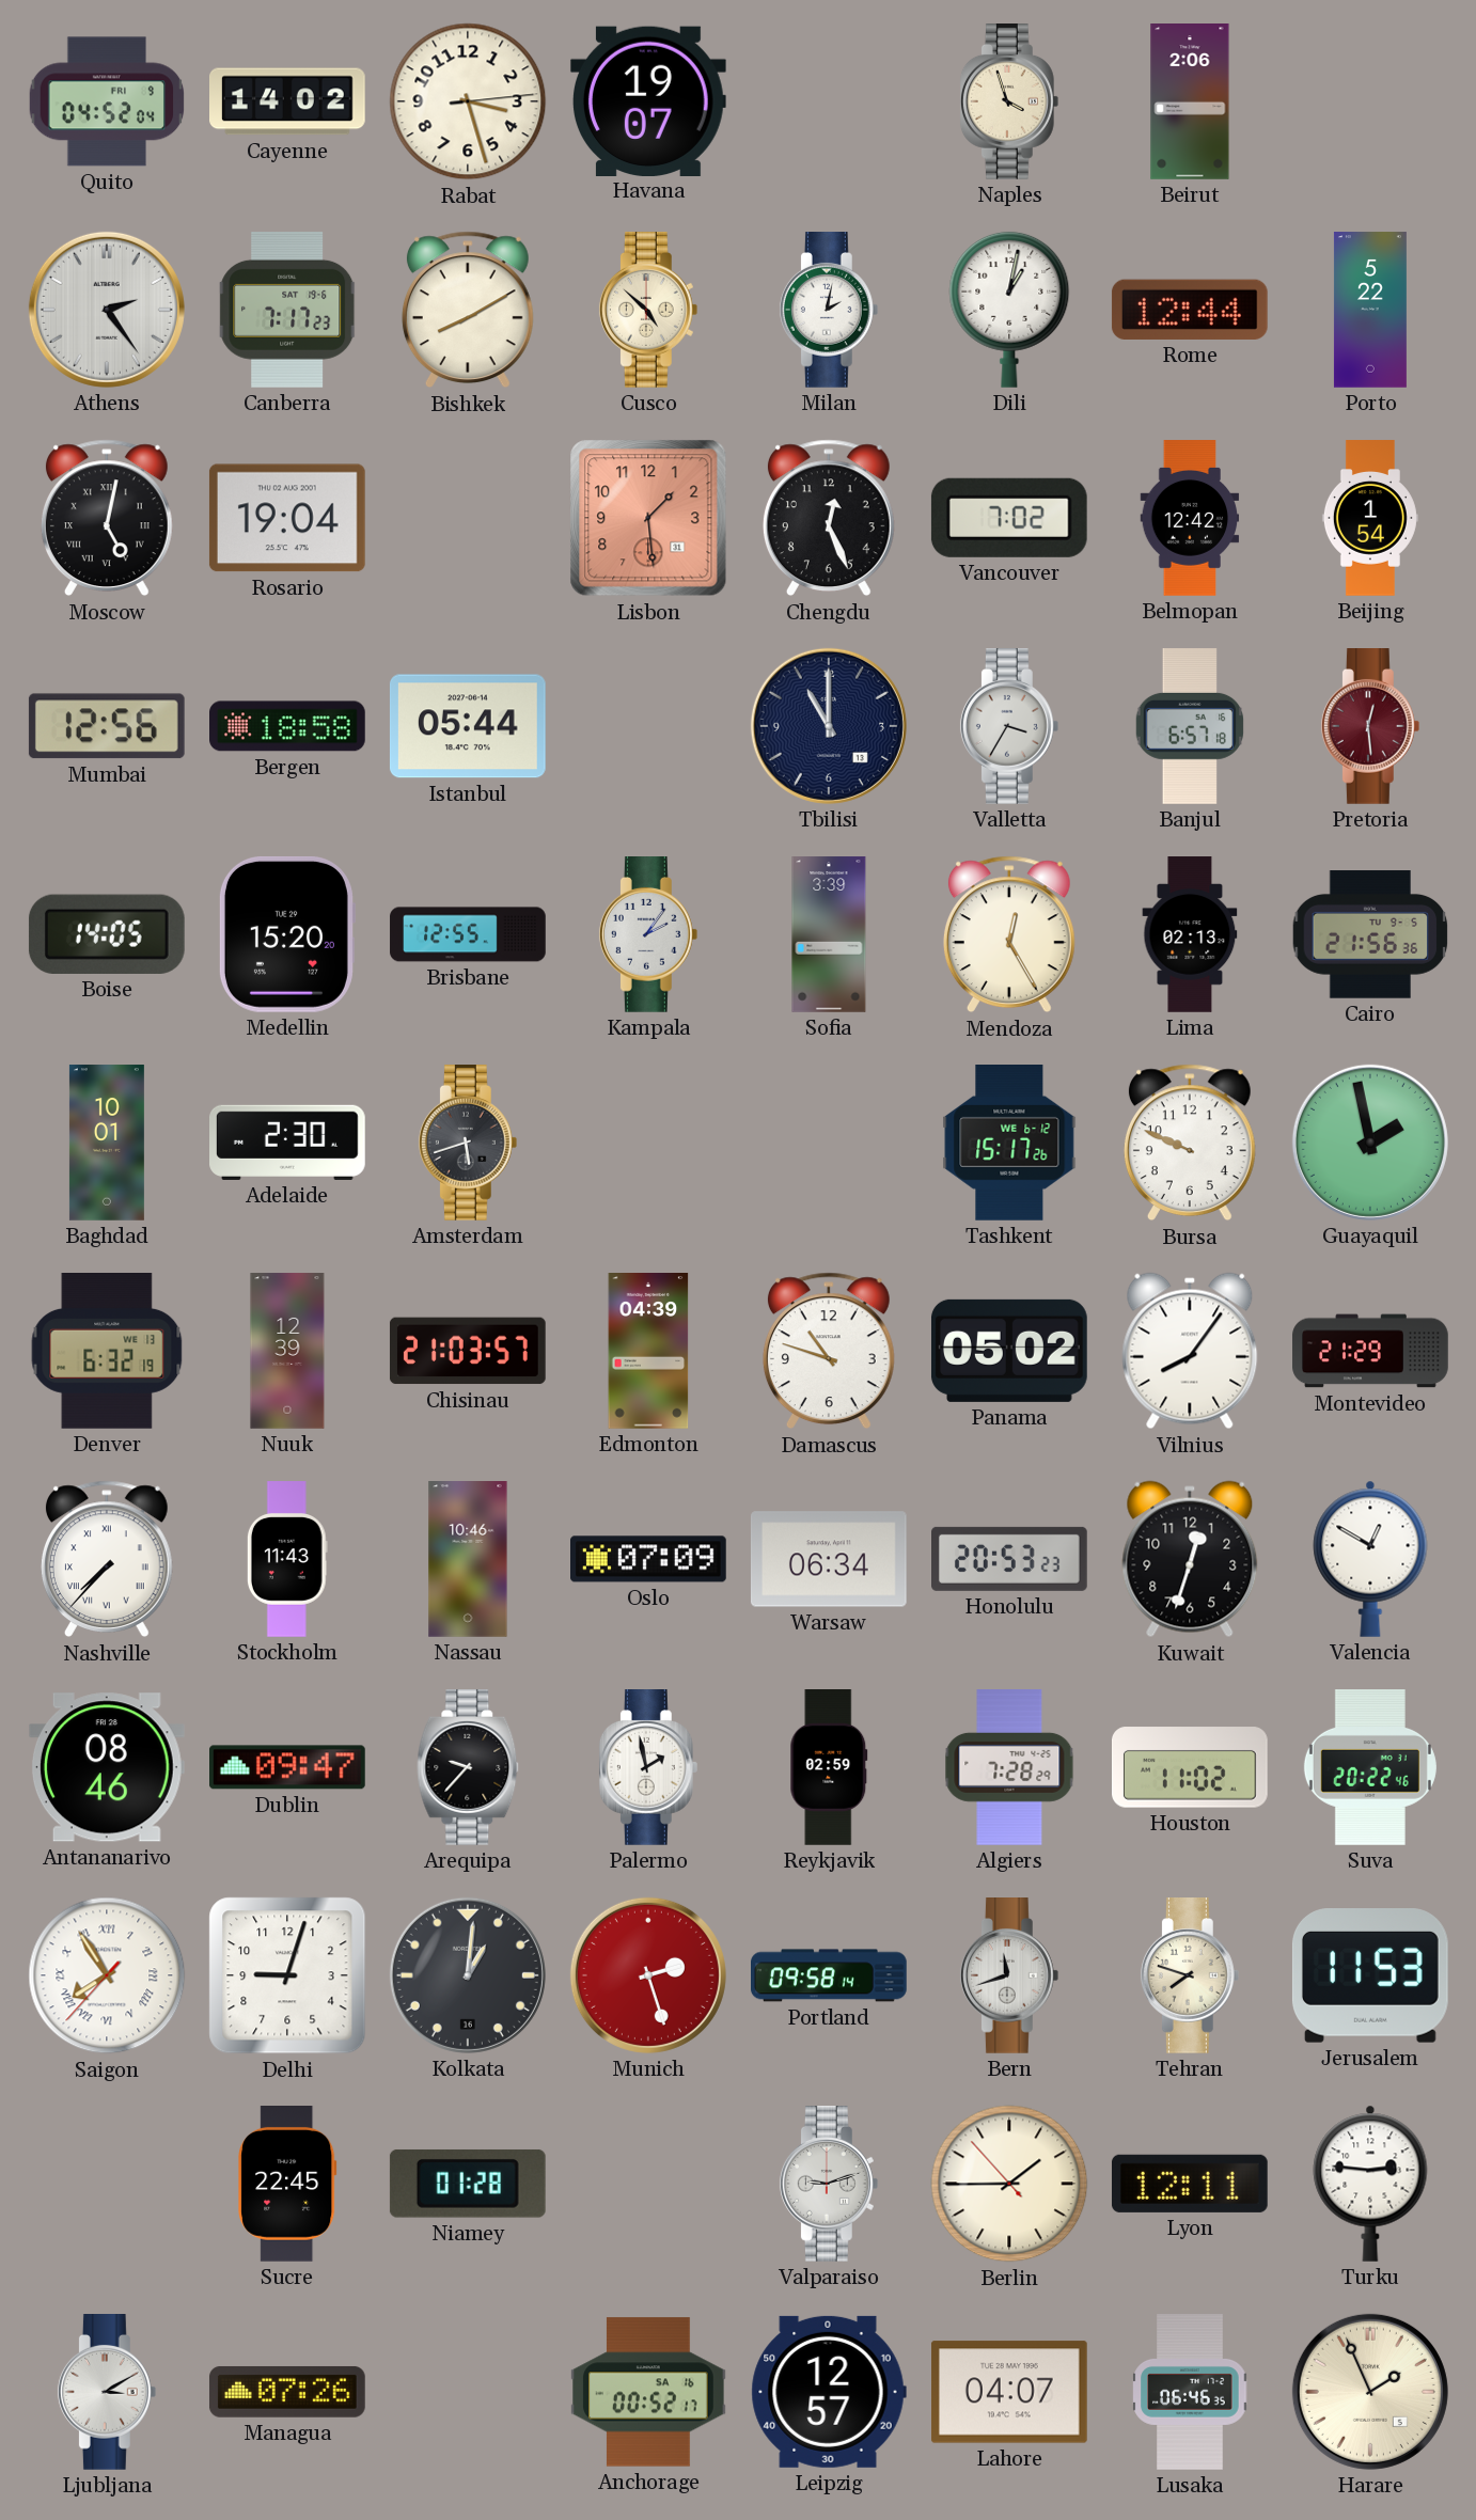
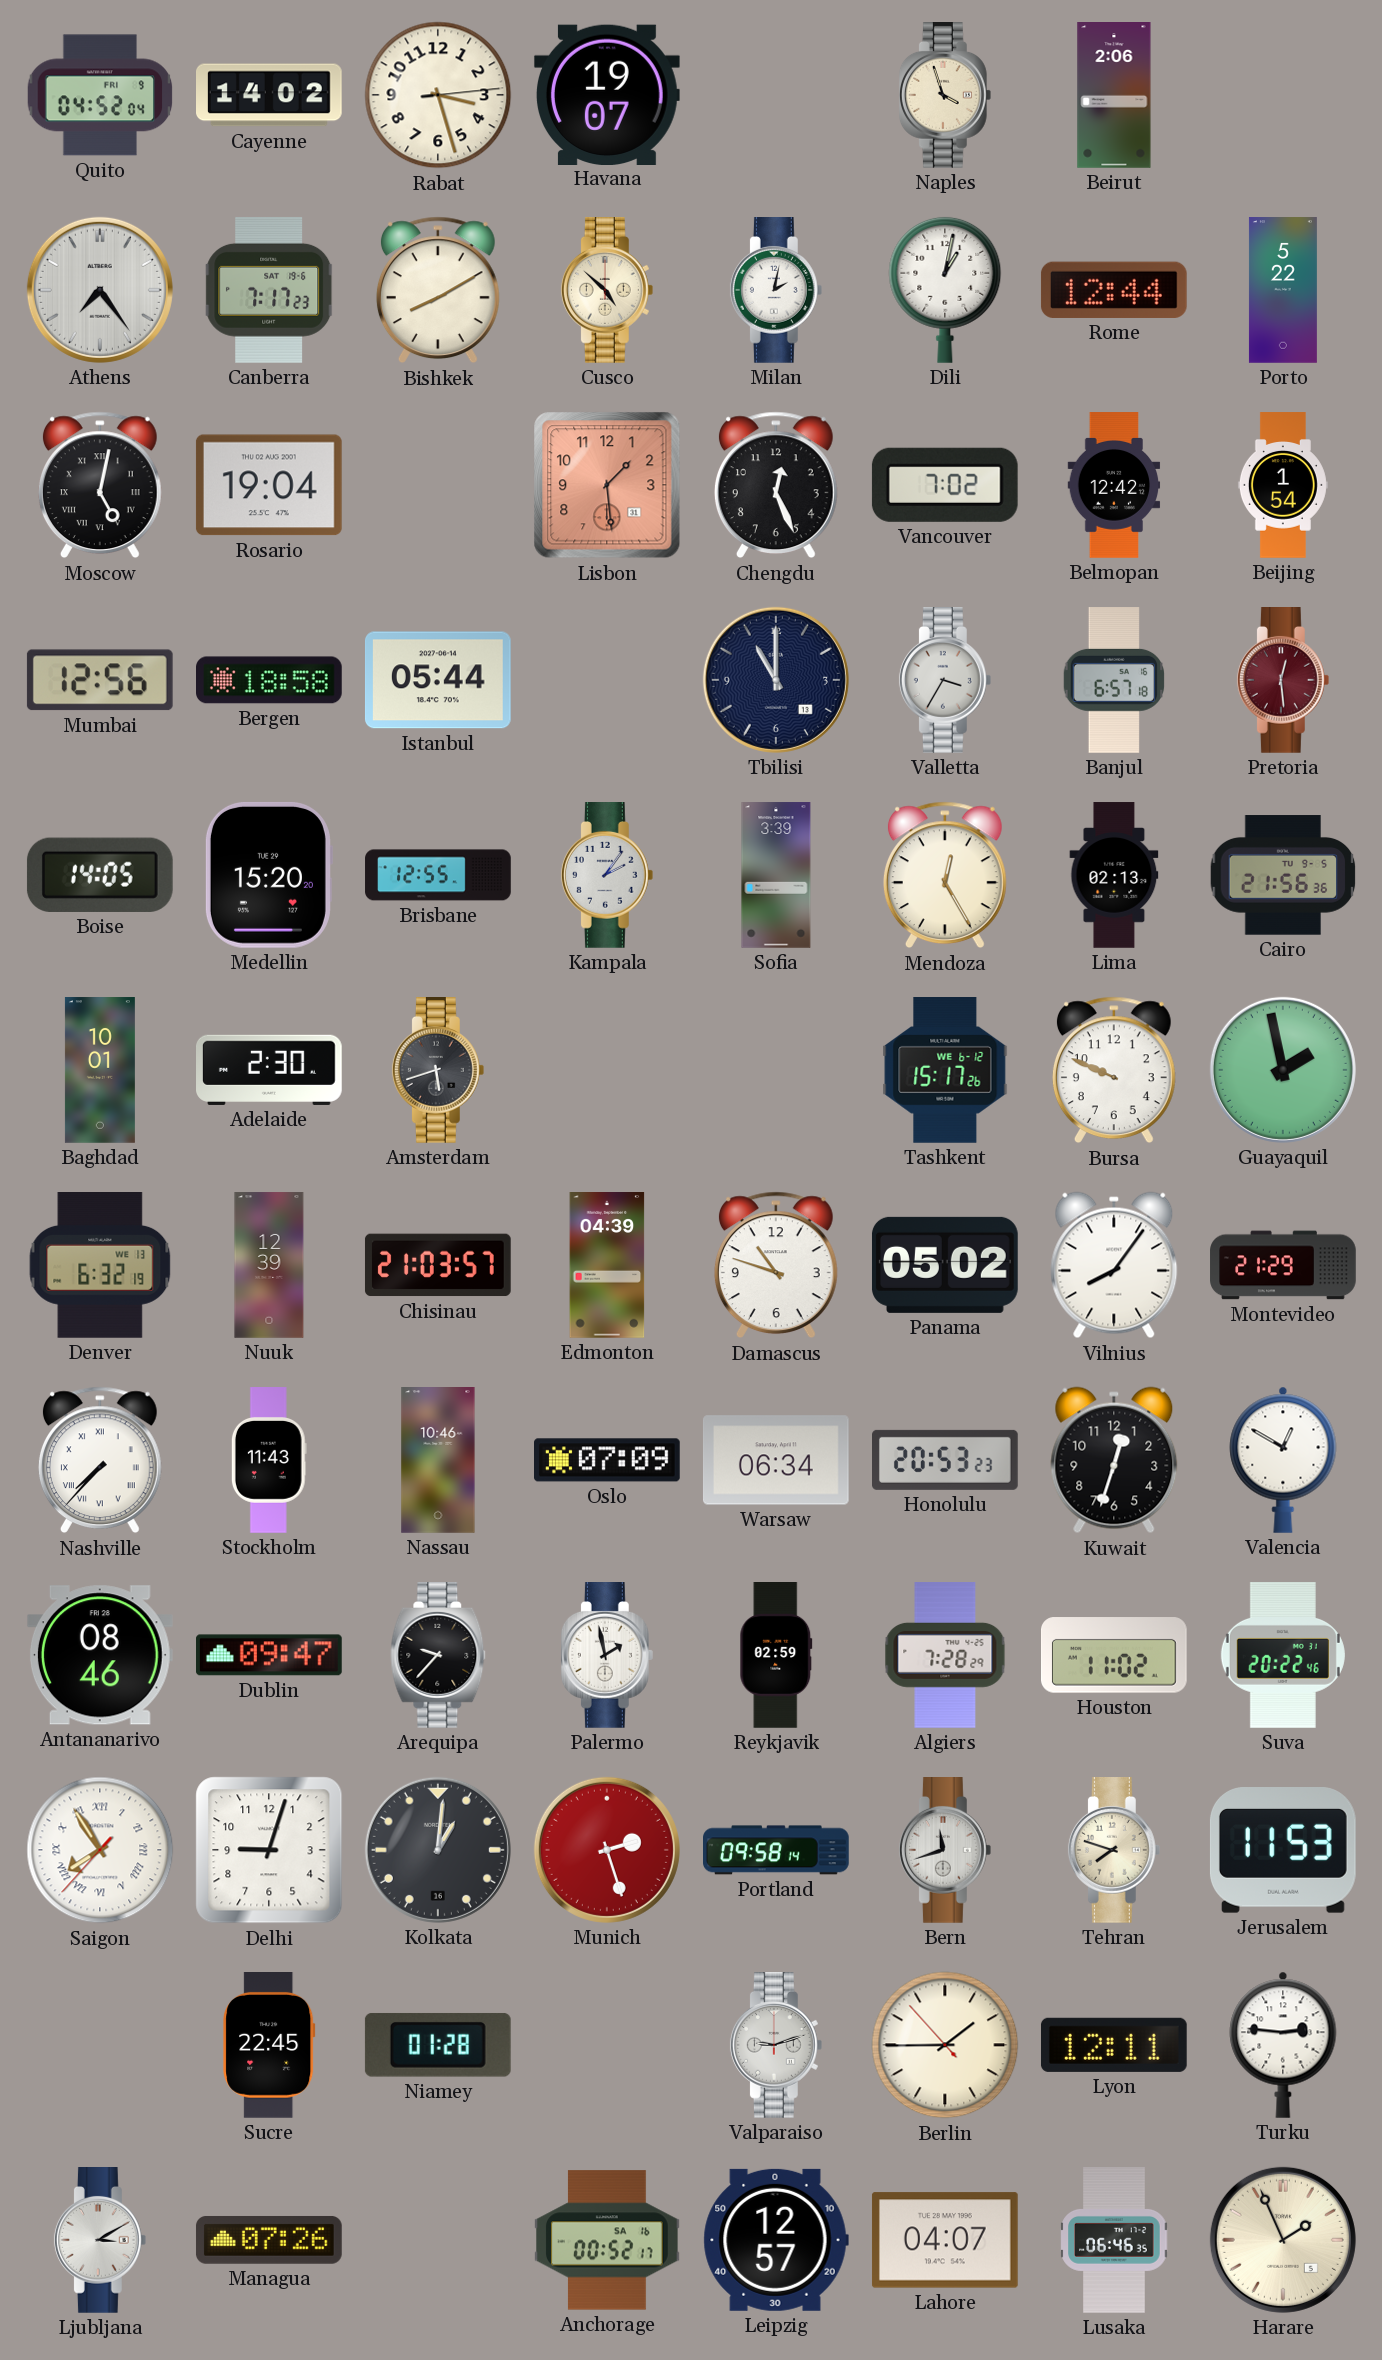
Athens: 2:24 -> 7:24
